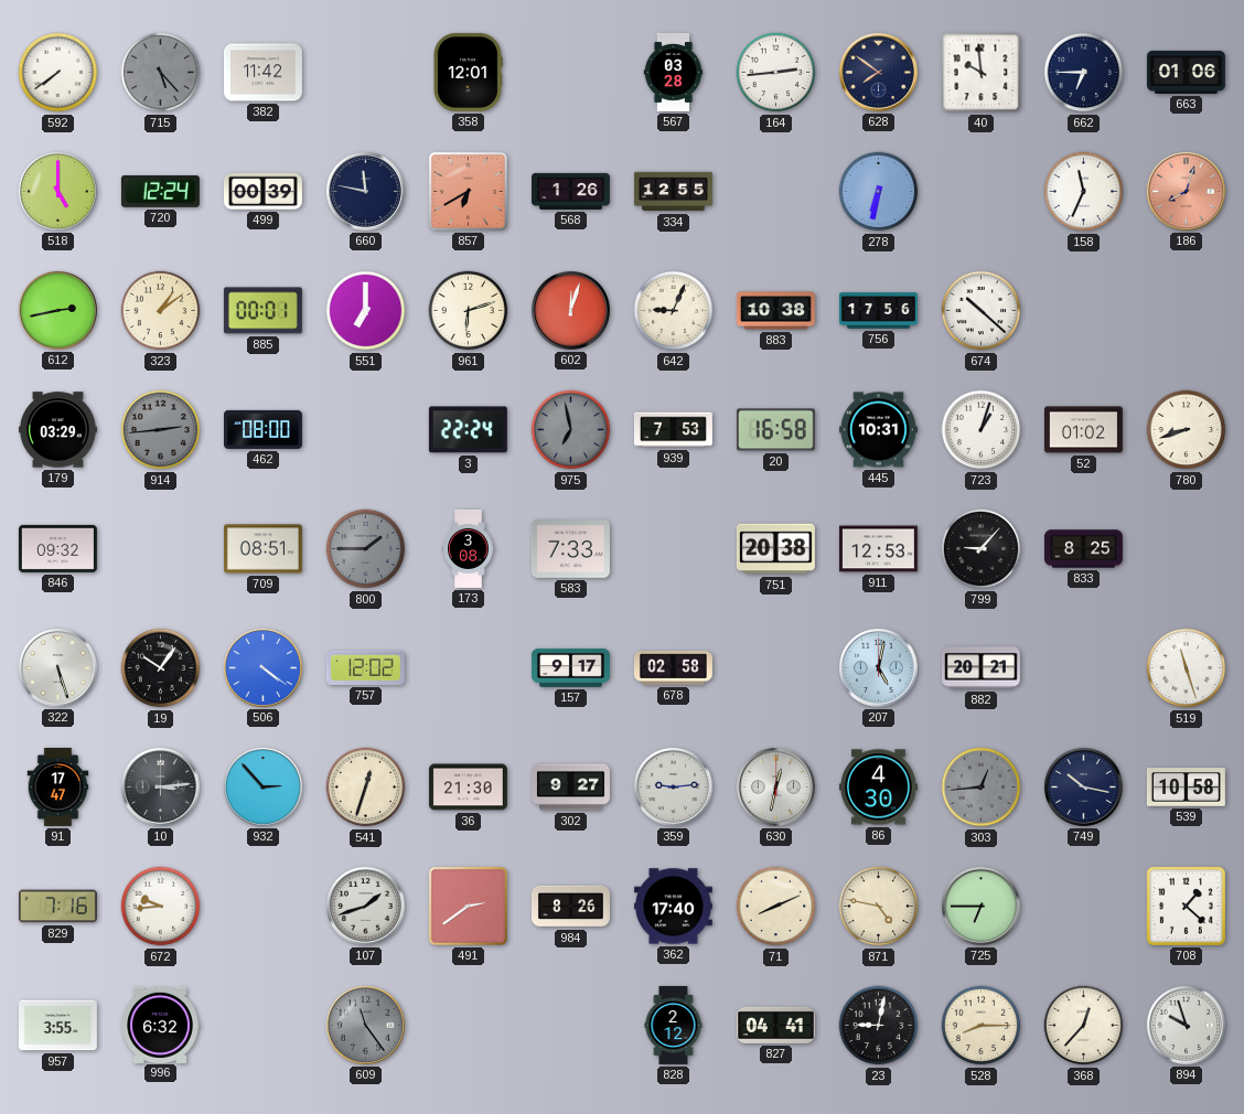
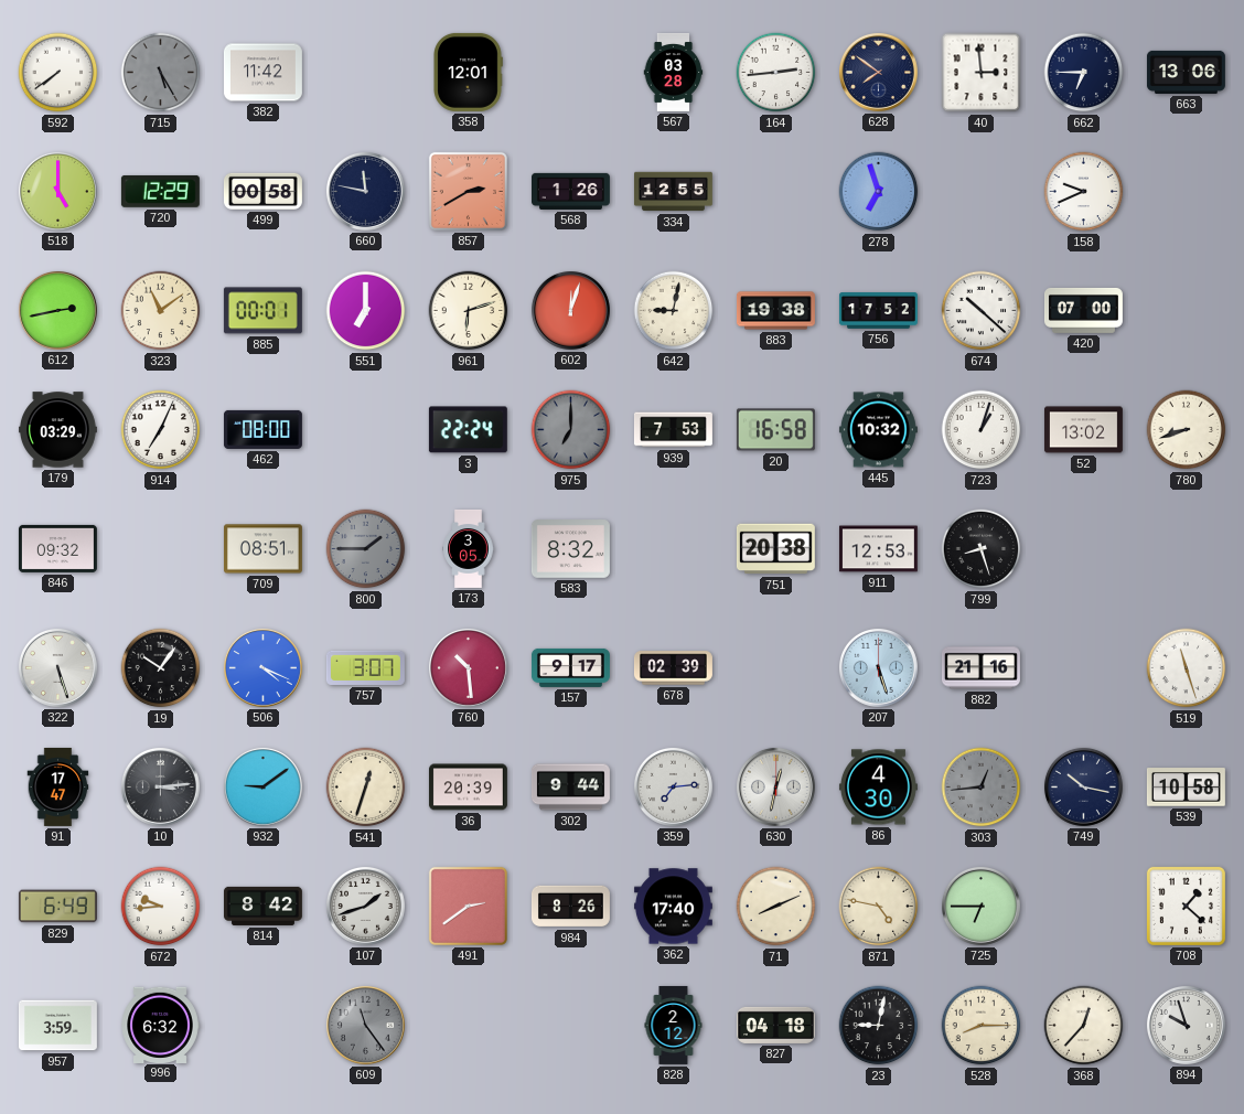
715: 5:23 -> 5:25
40: 9:59 -> 2:59
663: 01:06 -> 13:06
720: 12:24 -> 12:29
499: 00:39 -> 00:58
857: 6:40 -> 2:40
278: 6:32 -> 6:57
158: 11:34 -> 9:41
186: 8:03 -> none
323: 1:09 -> 11:09
642: 9:04 -> 9:02
883: 10:38 -> 19:38
756: 17:56 -> 17:52
420: none -> 07:00
914: 2:44 -> 7:04
914 dial: grey -> white
975: 6:58 -> 7:00
445: 10:31 -> 10:32
52: 01:02 -> 13:02
173: 3:08 -> 3:05
583: 7:33 -> 8:32
799: 9:07 -> 8:27
833: 8:25 -> none
506: 4:21 -> 4:19
757: 12:02 -> 3:07
760: none -> 10:29
678: 02:58 -> 02:39
207: 5:02 -> 5:27
882: 20:21 -> 21:16
932: 2:53 -> 9:09
36: 21:30 -> 20:39
302: 9:27 -> 9:44
359: 9:14 -> 7:14
829: 7:16 -> 6:49
814: none -> 8:42
957: 3:55 -> 3:59
827: 04:41 -> 04:18
